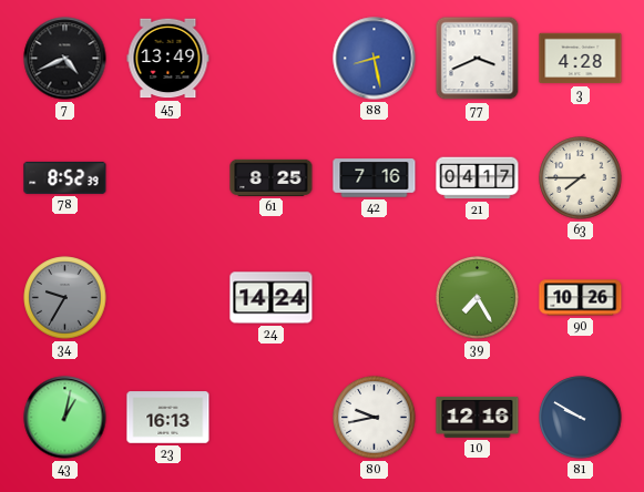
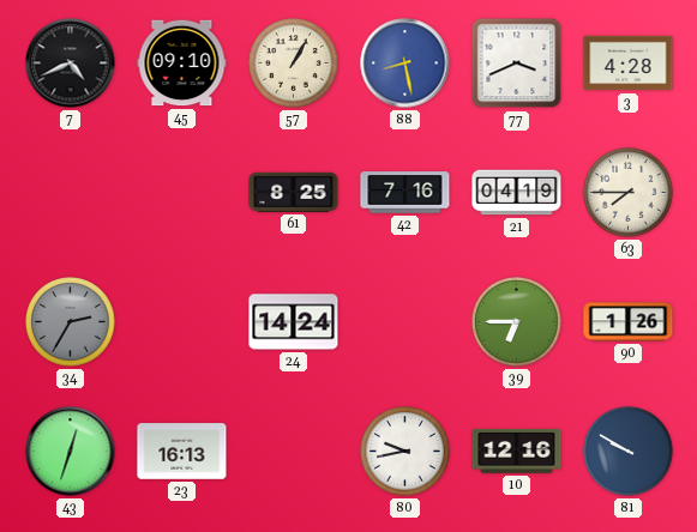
45: 13:49 -> 09:10
57: none -> 1:05
78: 8:52 -> none
21: 04:17 -> 04:19
34: 9:35 -> 2:35
39: 7:25 -> 6:45
90: 10:26 -> 1:26
43: 1:02 -> 12:33
